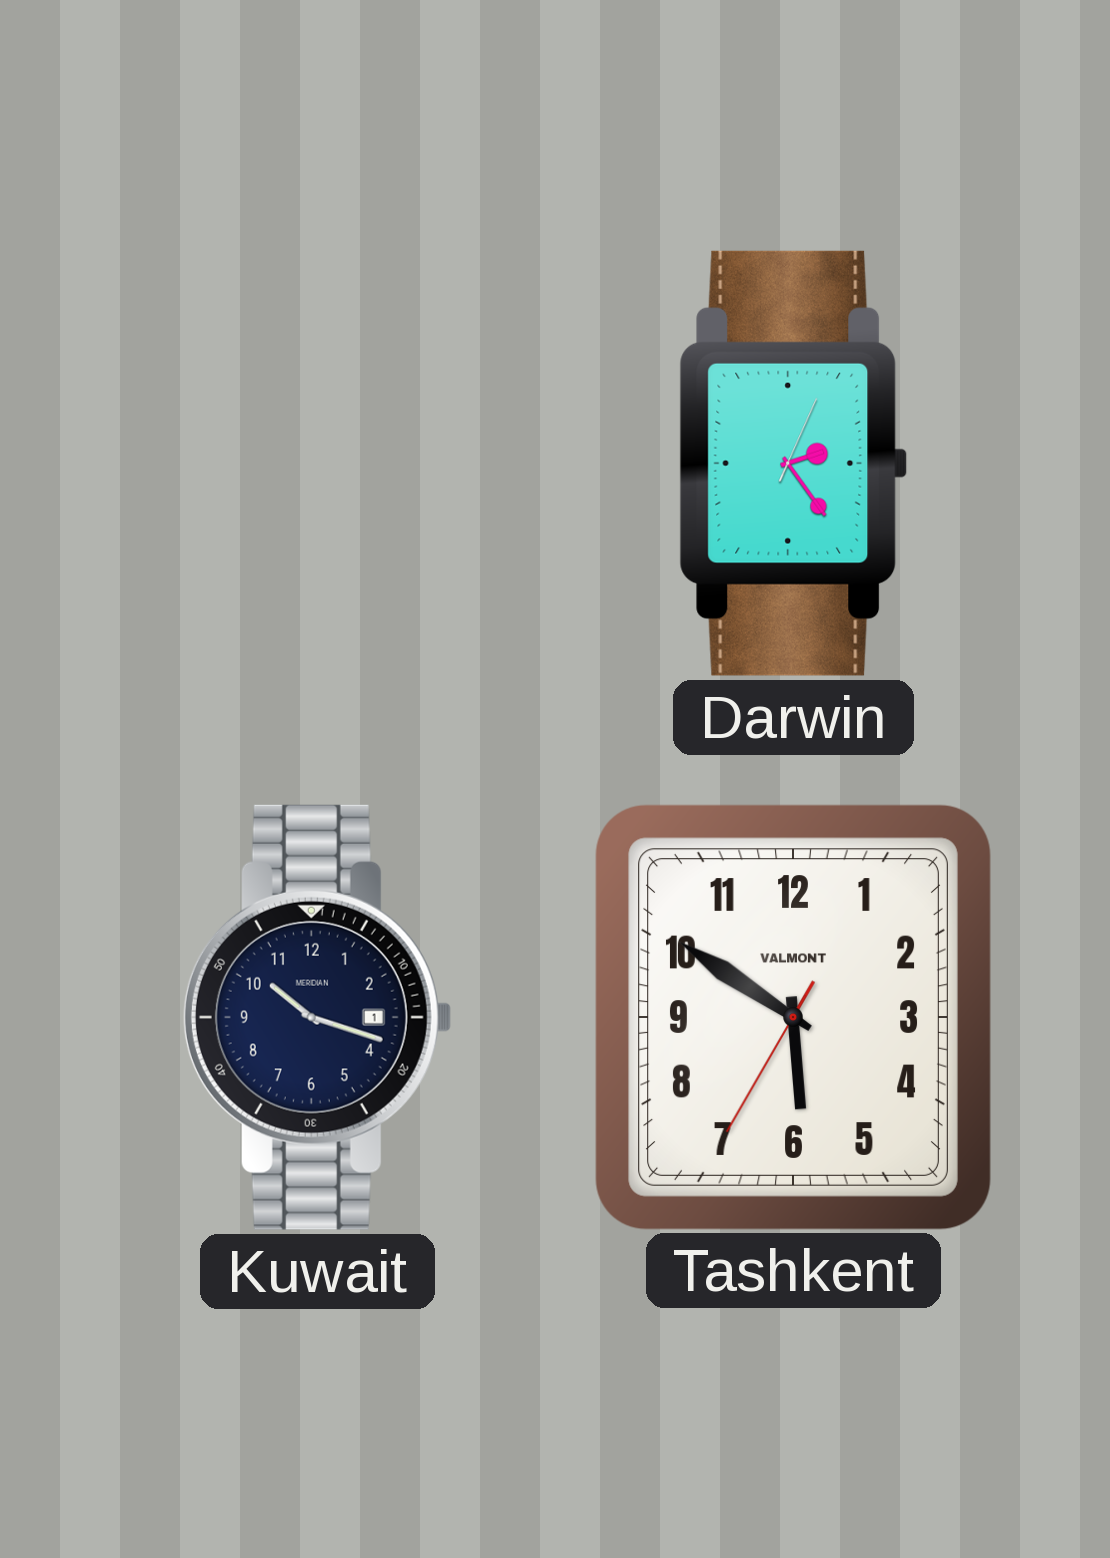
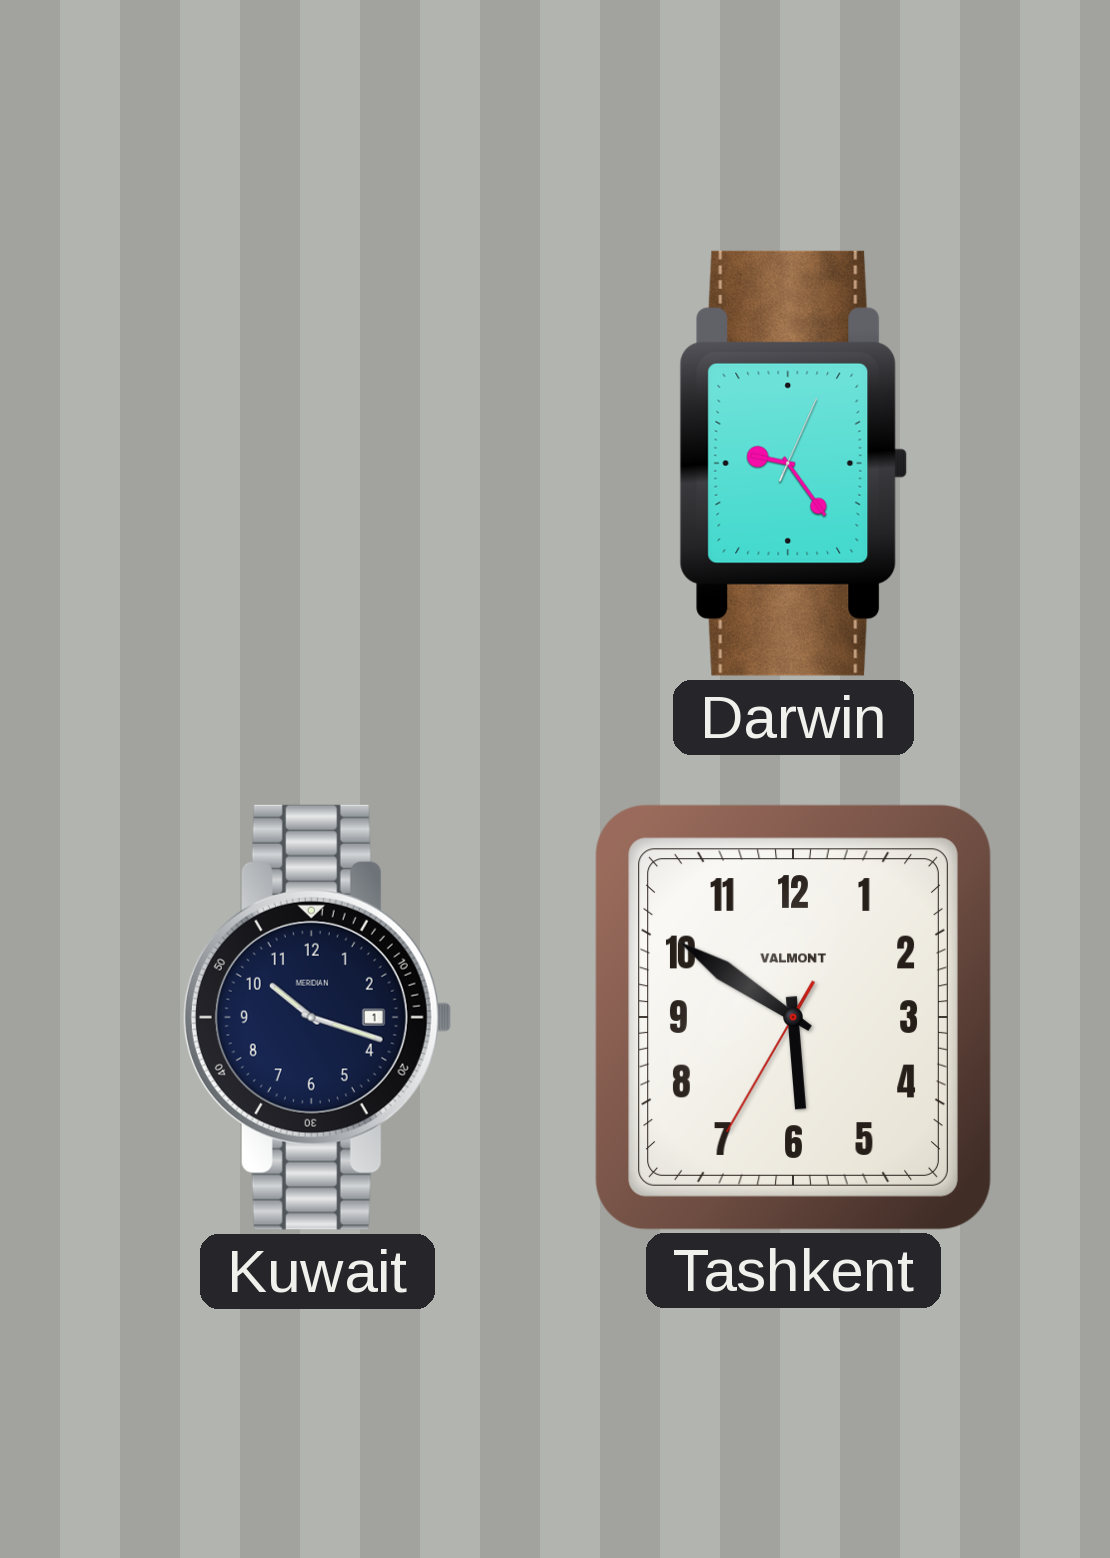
Darwin: 2:24 -> 9:24
